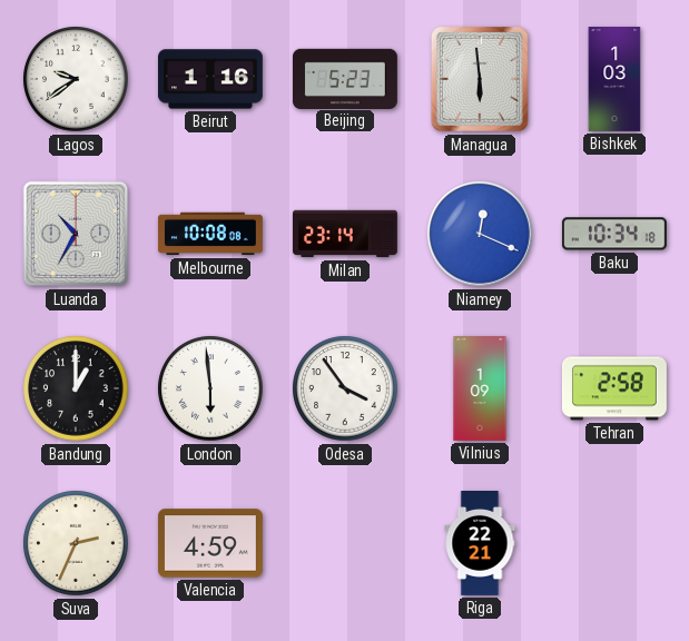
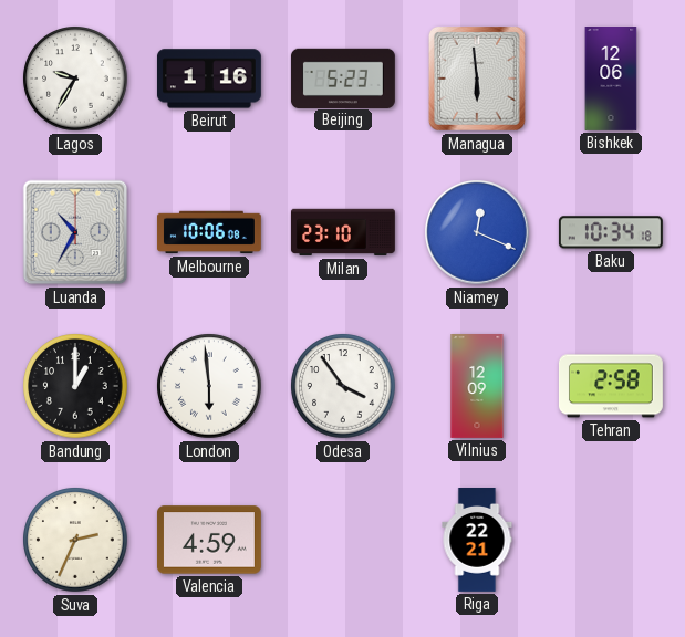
Lagos: 9:39 -> 9:35
Bishkek: 1:03 -> 12:06
Melbourne: 10:08 -> 10:06
Milan: 23:14 -> 23:10
Vilnius: 1:09 -> 12:09
